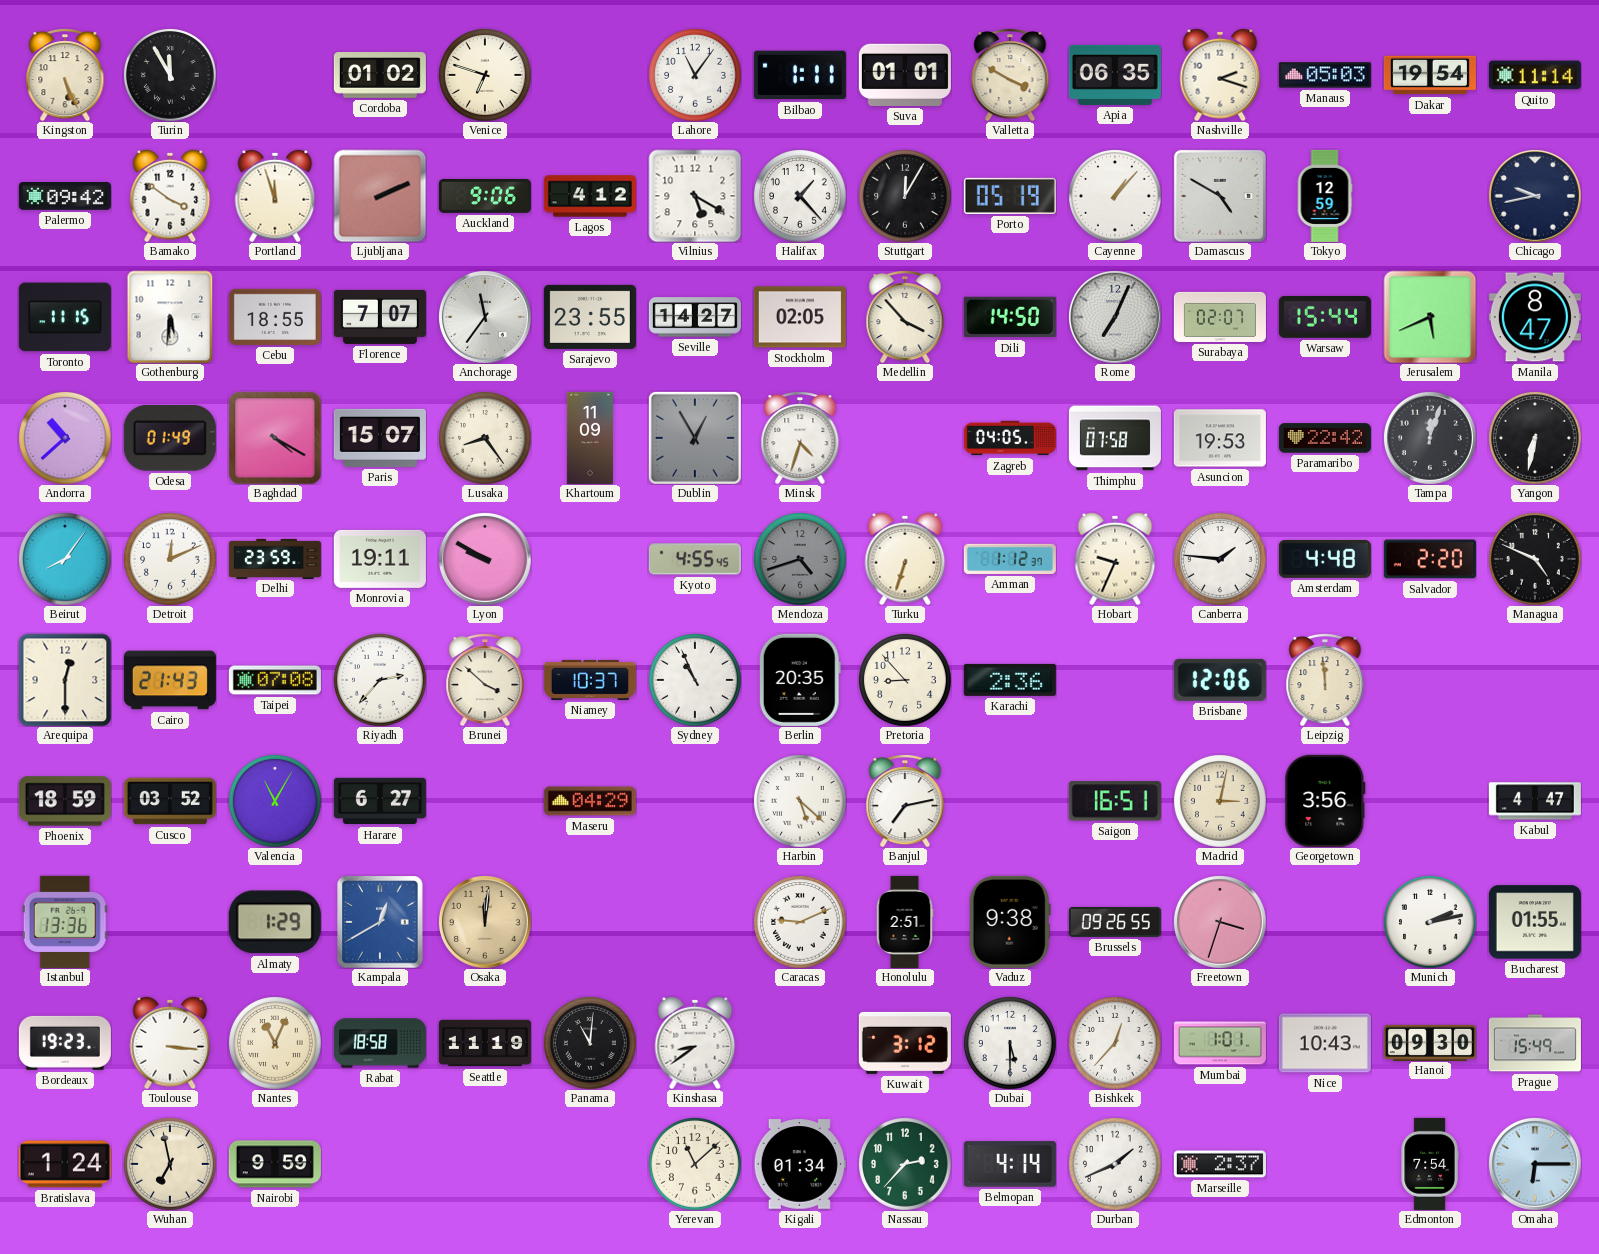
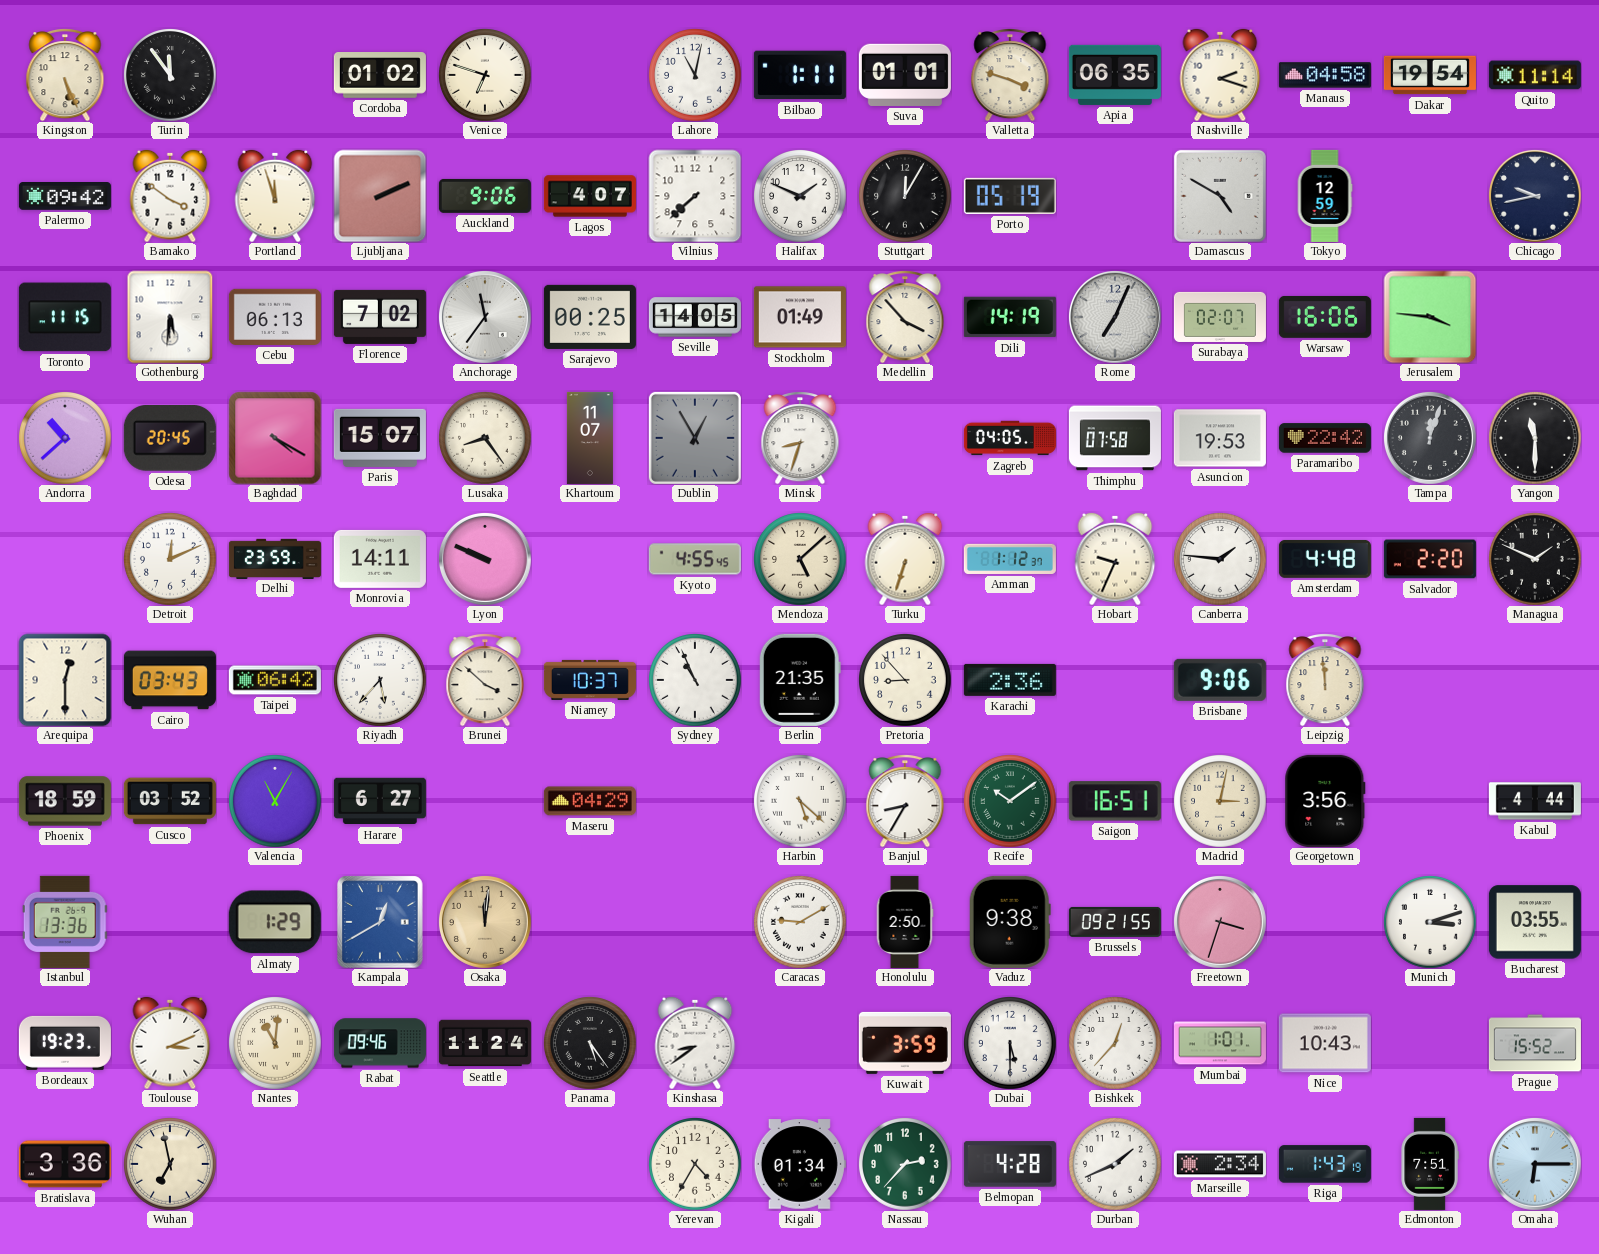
Turin: 11:55 -> 11:54
Lahore: 11:06 -> 11:02
Valletta: 3:50 -> 3:48
Manaus: 05:03 -> 04:58
Lagos: 4:12 -> 4:07
Vilnius: 5:20 -> 7:38
Halifax: 1:23 -> 1:49
Cayenne: 1:07 -> none
Cebu: 18:55 -> 06:13
Florence: 7:07 -> 7:02
Sarajevo: 23:55 -> 00:25
Seville: 14:27 -> 14:05
Stockholm: 02:05 -> 01:49
Dili: 14:50 -> 14:19
Warsaw: 15:44 -> 16:06
Jerusalem: 5:41 -> 3:46
Manila: 8:47 -> none
Odesa: 01:49 -> 20:45
Khartoum: 11:09 -> 11:07
Minsk: 4:33 -> 8:33
Yangon: 6:32 -> 11:30
Beirut: 8:06 -> none
Monrovia: 19:11 -> 14:11
Lyon: 9:50 -> 9:49
Mendoza: 4:42 -> 5:08
Mendoza dial: grey -> cream
Managua: 4:49 -> 1:49
Cairo: 21:43 -> 03:43
Taipei: 07:08 -> 06:42
Riyadh: 2:37 -> 5:37
Berlin: 20:35 -> 21:35
Brisbane: 12:06 -> 9:06
Banjul: 7:13 -> 8:35
Recife: none -> 10:09
Kabul: 4:47 -> 4:44
Caracas: 9:11 -> 9:10
Honolulu: 2:51 -> 2:50
Brussels: 09:26 -> 09:21
Munich: 2:13 -> 3:12
Bucharest: 01:55 -> 03:55
Toulouse: 3:16 -> 3:11
Nantes: 11:04 -> 11:01
Rabat: 18:58 -> 09:46
Seattle: 11:19 -> 11:24
Panama: 11:01 -> 5:24
Kuwait: 3:12 -> 3:59
Hanoi: 09:30 -> none
Prague: 15:49 -> 15:52
Bratislava: 1:24 -> 3:36
Nairobi: 9:59 -> none
Yerevan: 11:08 -> 4:35
Belmopan: 4:14 -> 4:28
Marseille: 2:37 -> 2:34
Riga: none -> 1:43
Edmonton: 7:54 -> 7:51
